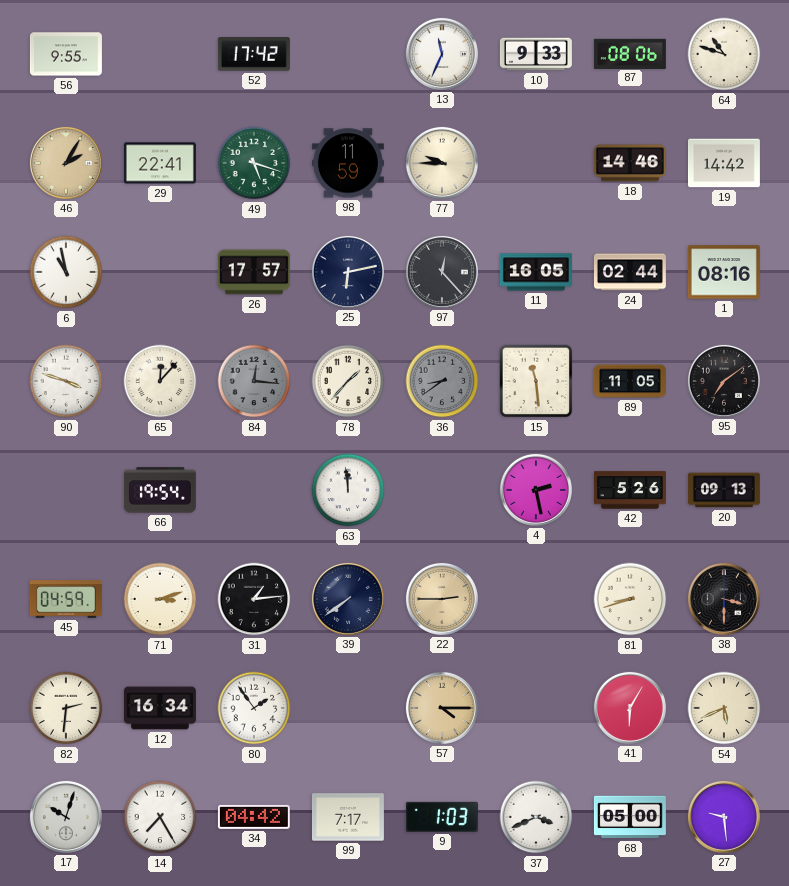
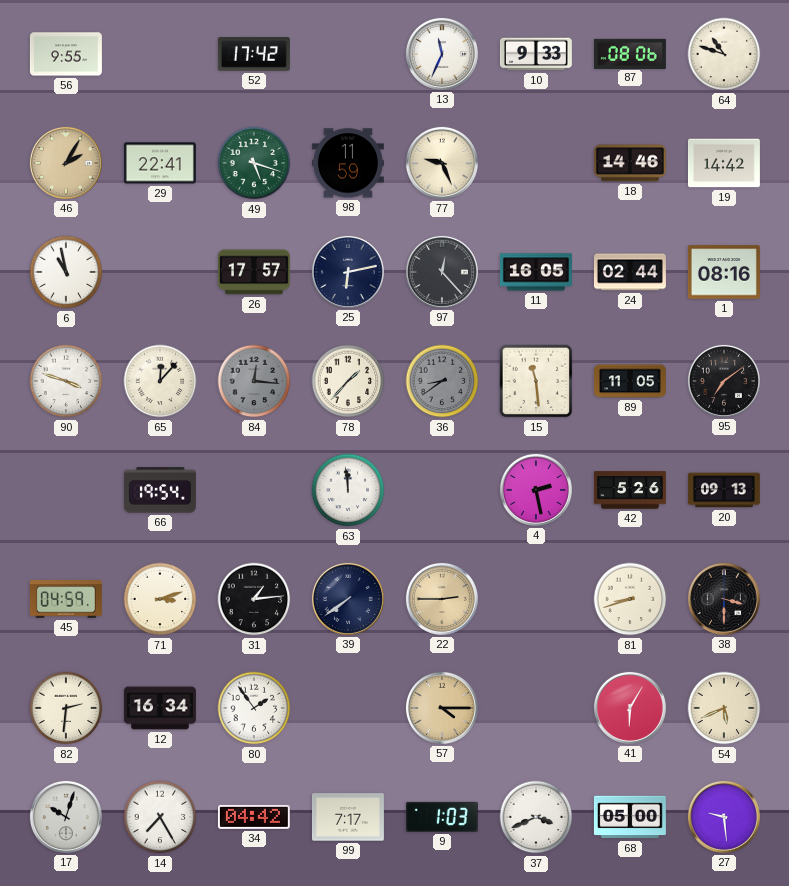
77: 9:45 -> 9:26
